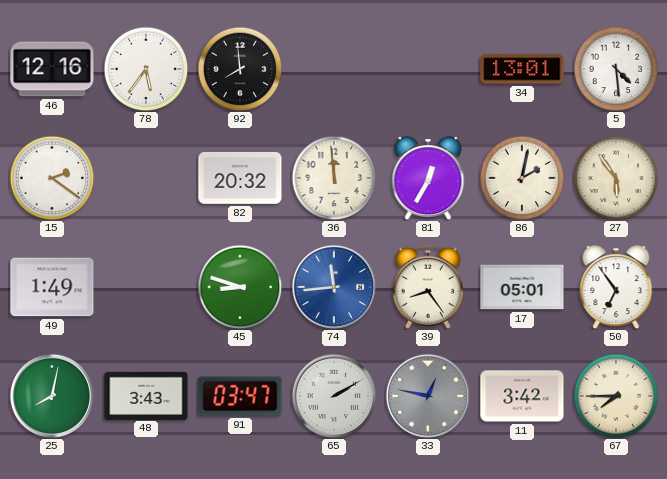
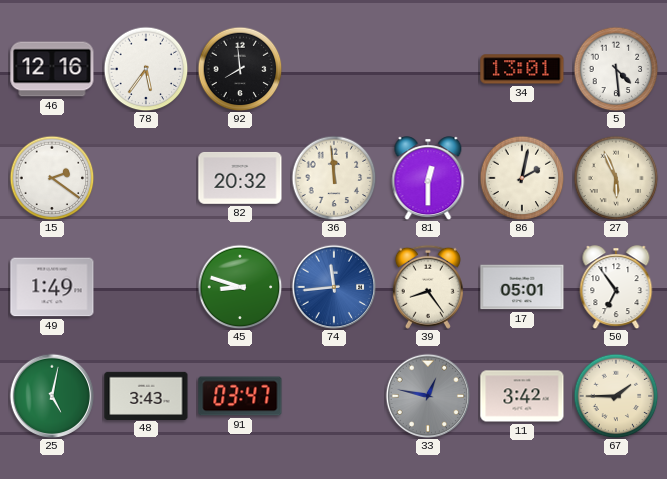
81: 12:35 -> 12:30
27: 5:54 -> 5:56
25: 8:02 -> 5:02
65: 2:10 -> none
67: 7:45 -> 1:45
